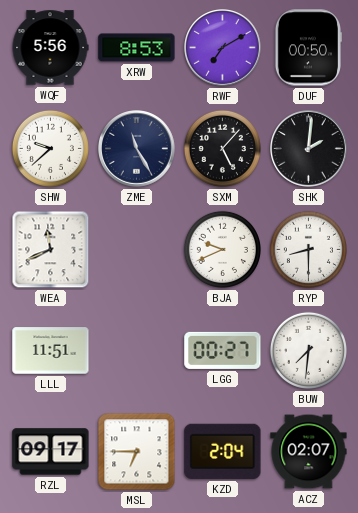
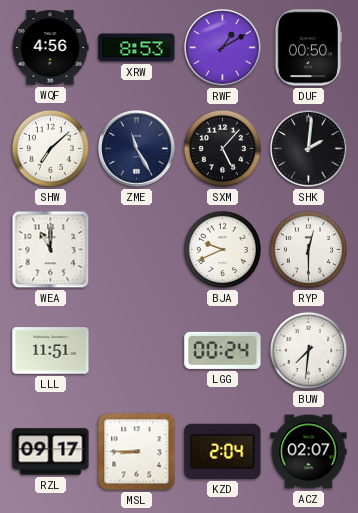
WQF: 5:56 -> 4:56
RWF: 7:10 -> 1:10
SHW: 9:38 -> 7:08
WEA: 11:41 -> 11:00
RYP: 8:30 -> 12:30
LGG: 00:27 -> 00:24
MSL: 6:45 -> 8:45
